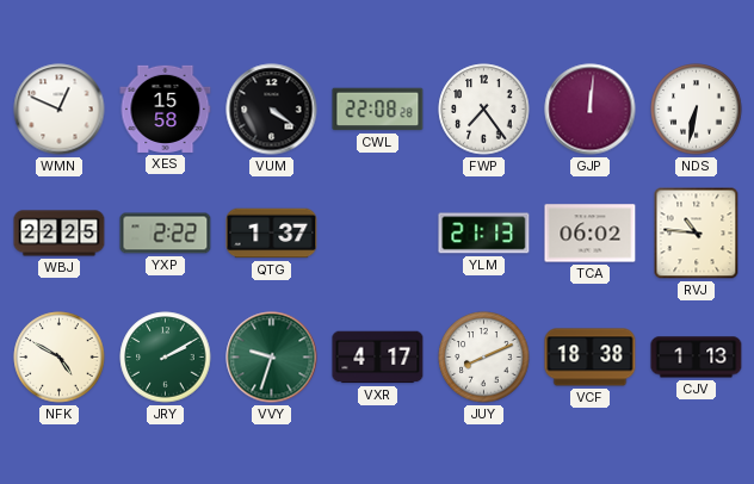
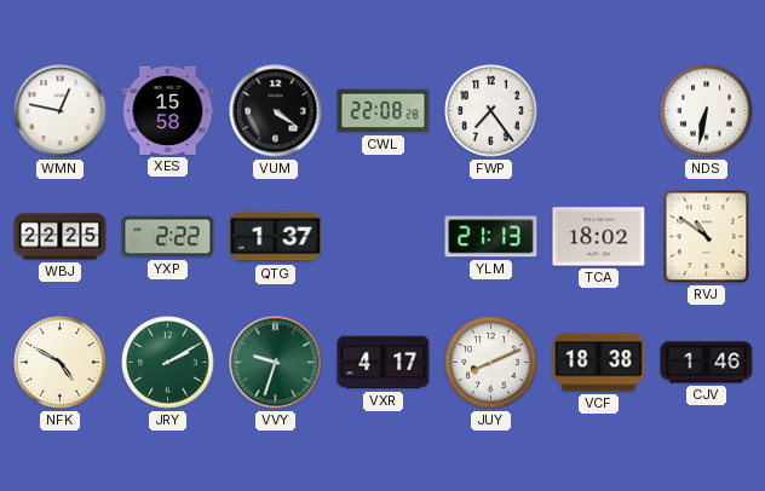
WMN: 12:49 -> 12:47
GJP: 12:01 -> none
TCA: 06:02 -> 18:02
RVJ: 10:46 -> 10:51
CJV: 1:13 -> 1:46
